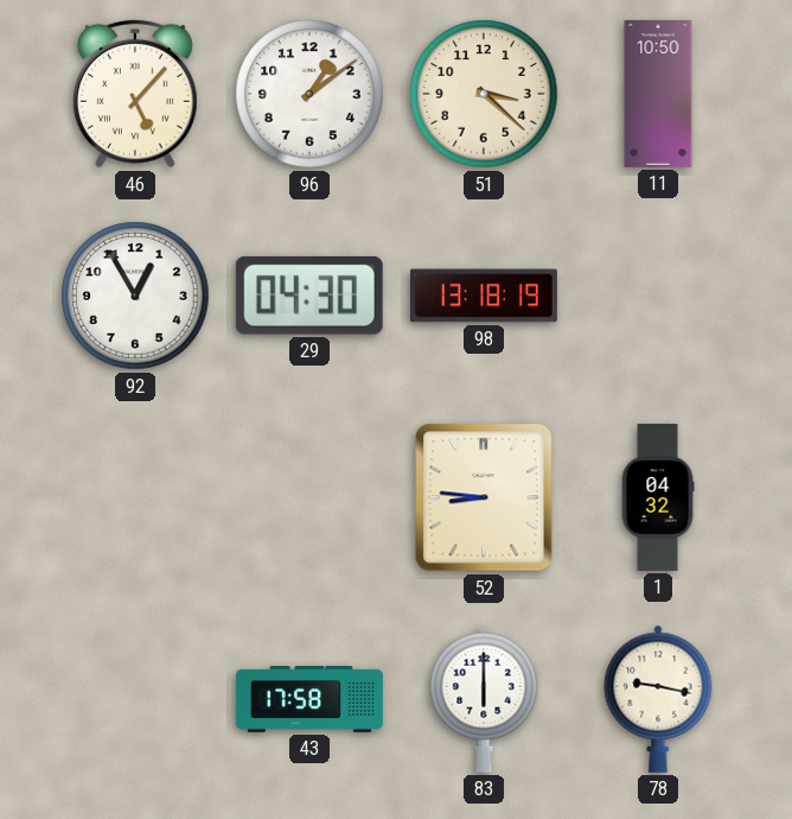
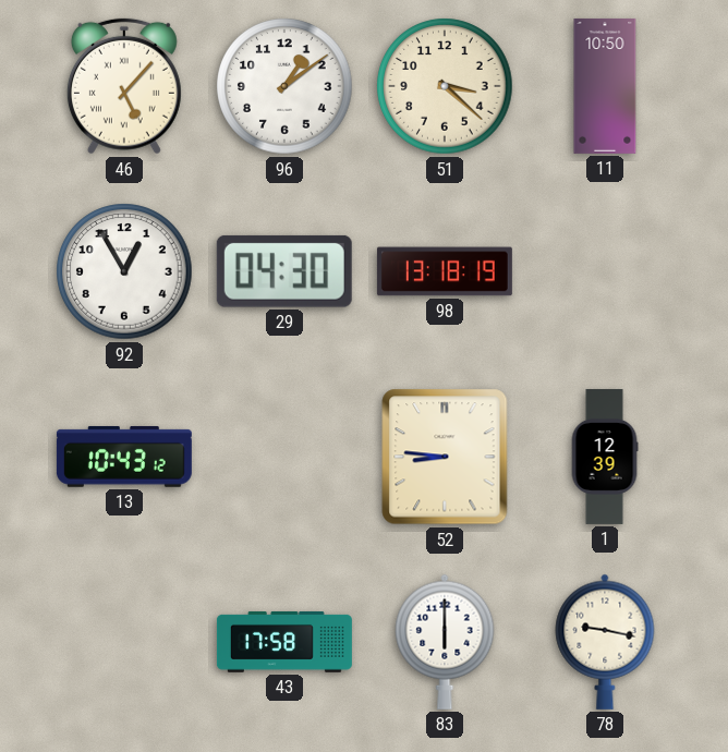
13: none -> 10:43
1: 04:32 -> 12:39
